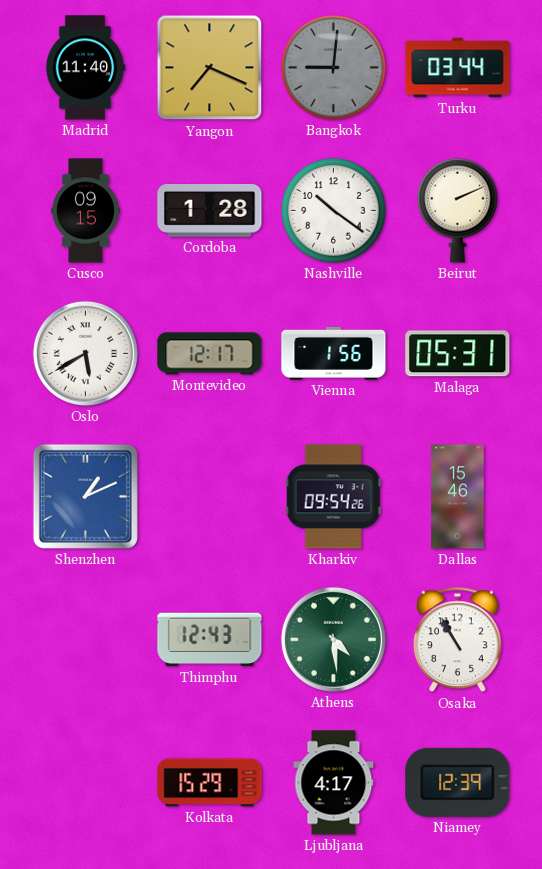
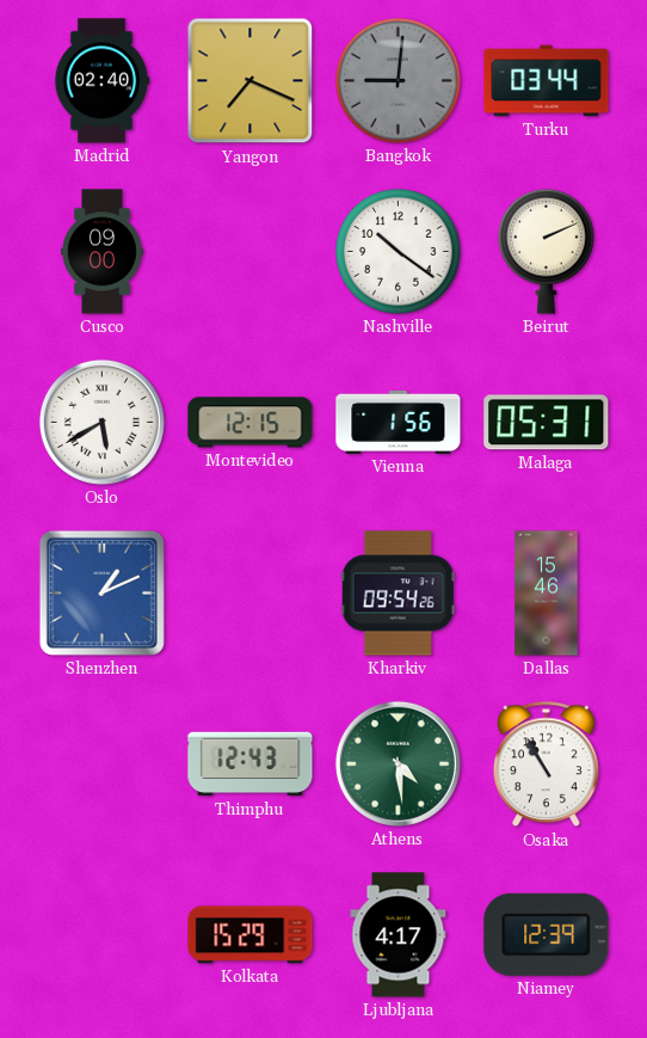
Madrid: 11:40 -> 02:40
Cusco: 09:15 -> 09:00
Cordoba: 1:28 -> none
Montevideo: 12:17 -> 12:15
